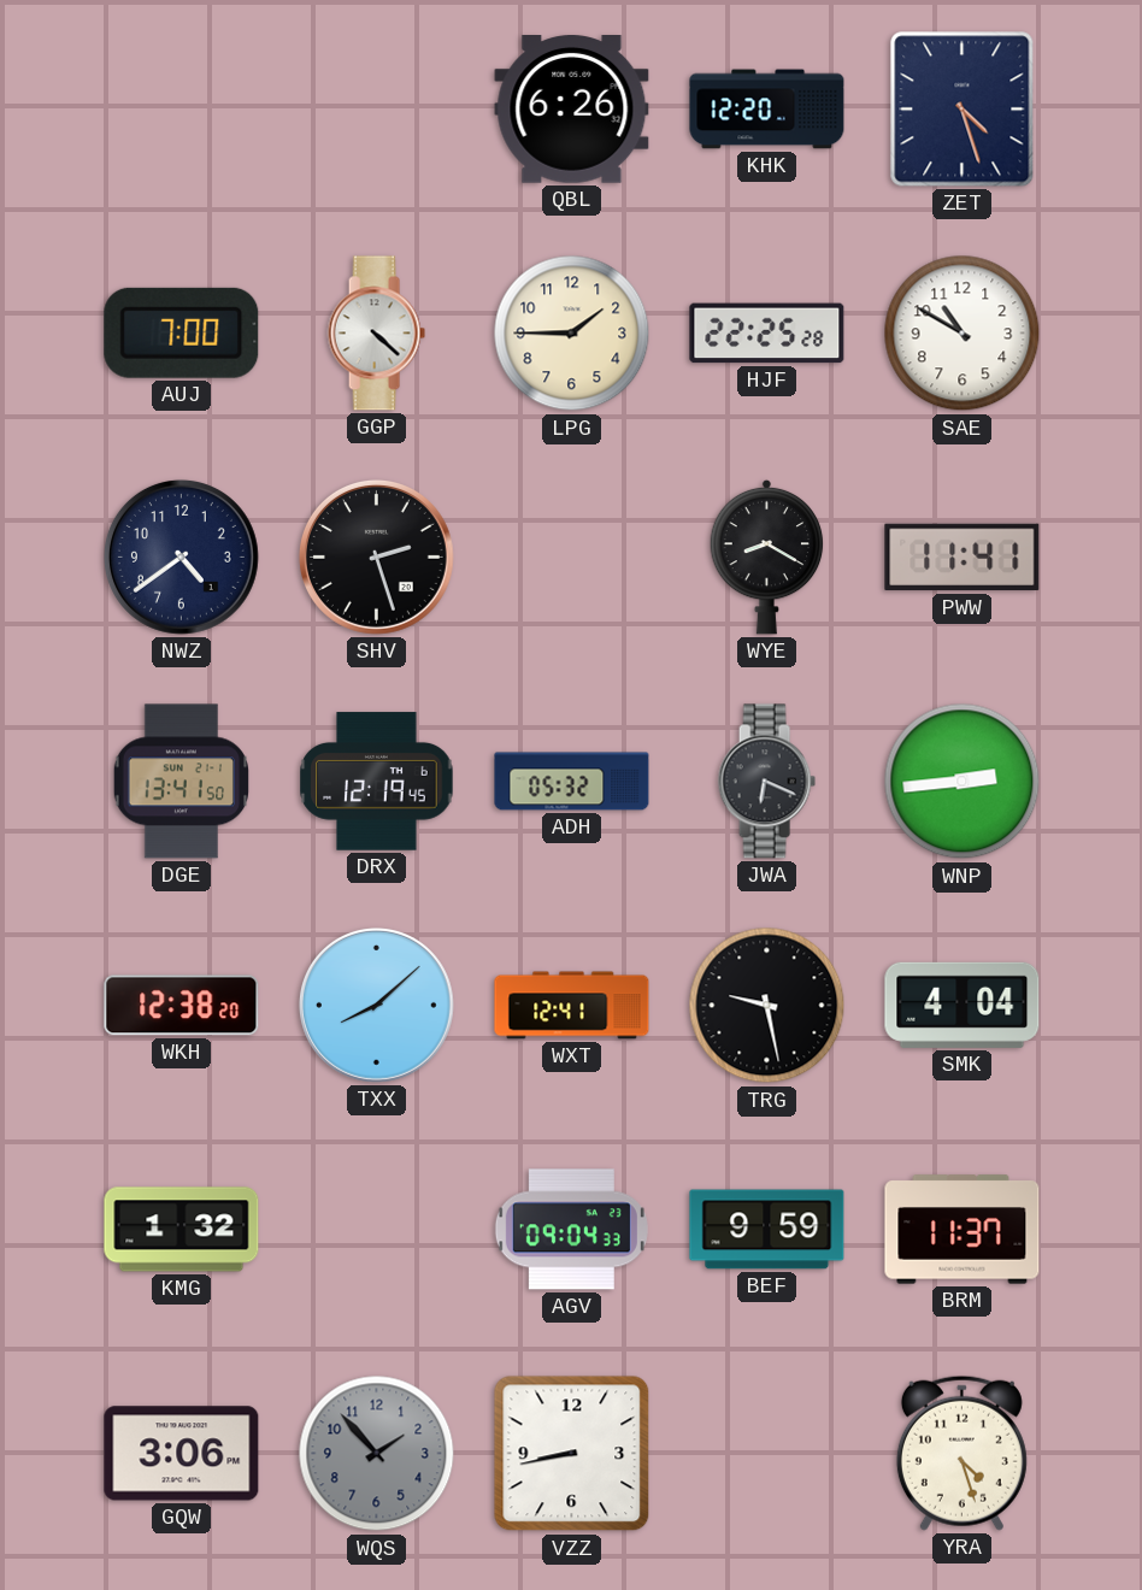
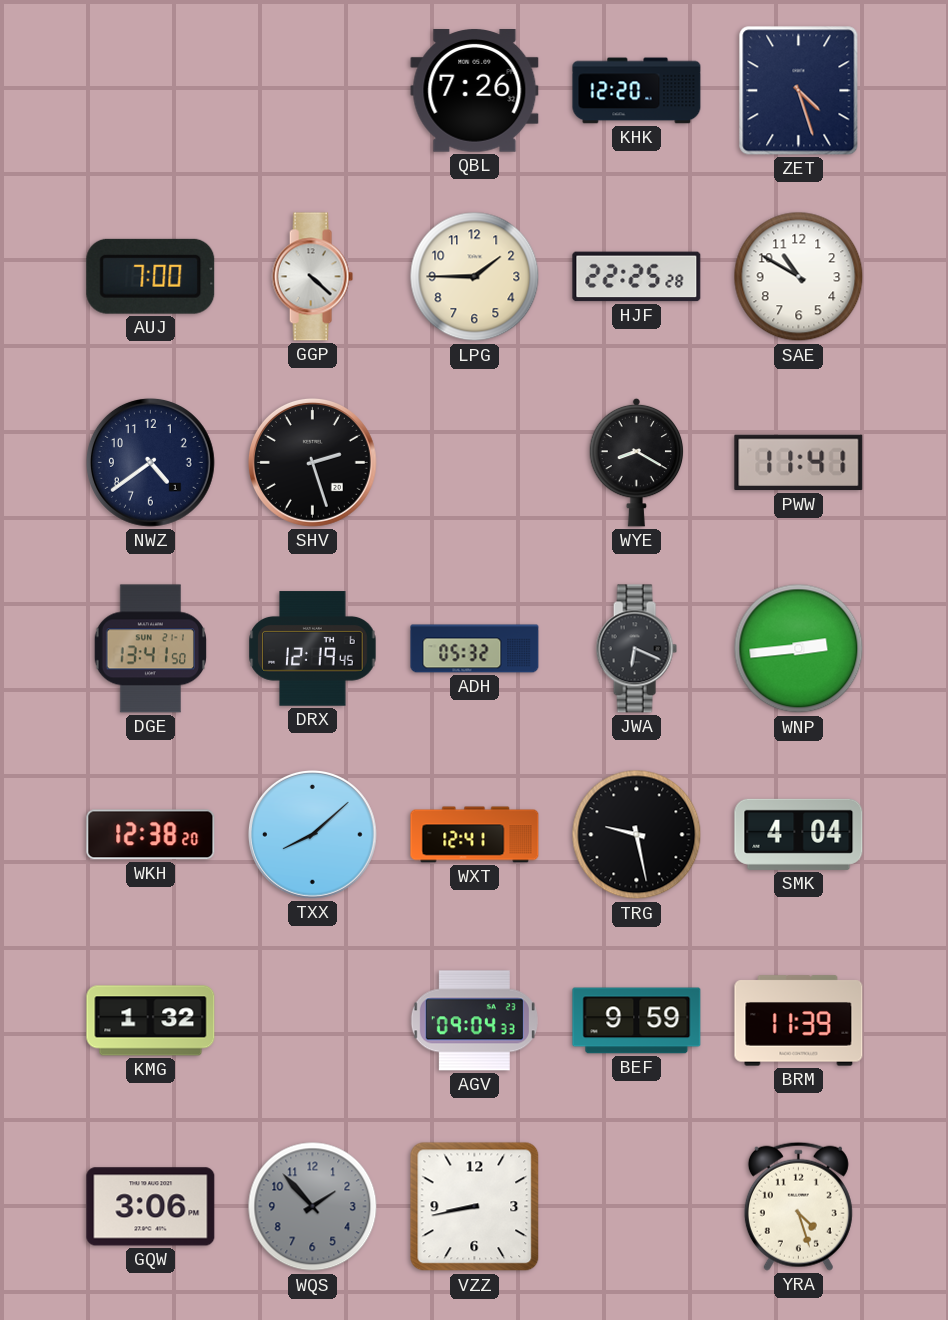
QBL: 6:26 -> 7:26
BRM: 11:37 -> 11:39
